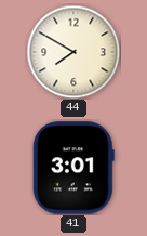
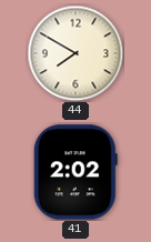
41: 3:01 -> 2:02
